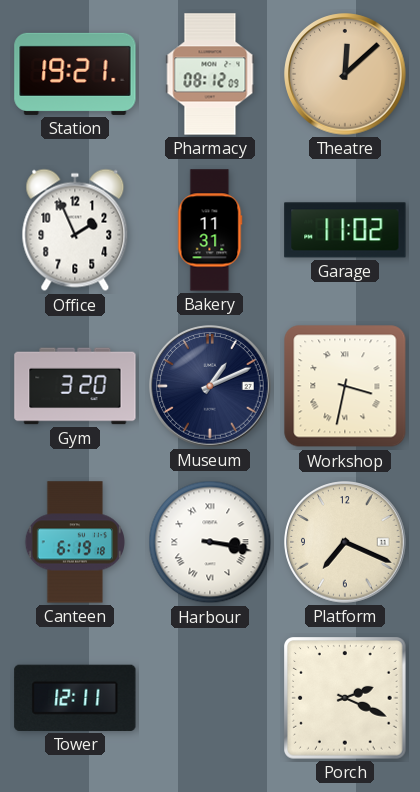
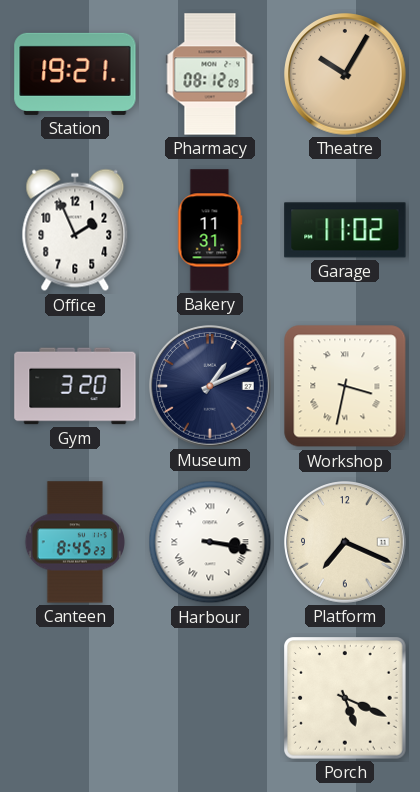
Theatre: 12:08 -> 10:05
Canteen: 6:19 -> 8:45
Tower: 12:11 -> none
Porch: 2:19 -> 5:19
